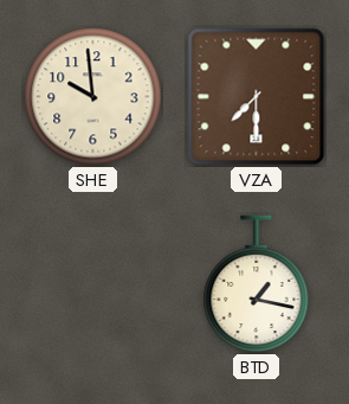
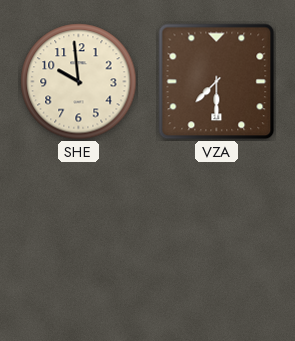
BTD: 1:17 -> none
